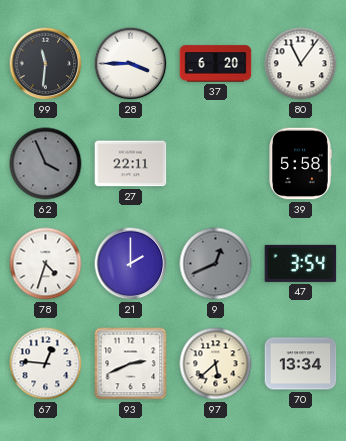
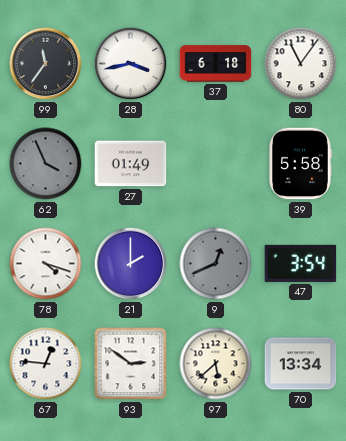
99: 11:31 -> 11:36
28: 3:45 -> 3:43
37: 6:20 -> 6:18
27: 22:11 -> 01:49
78: 4:33 -> 4:18
93: 2:41 -> 2:51
